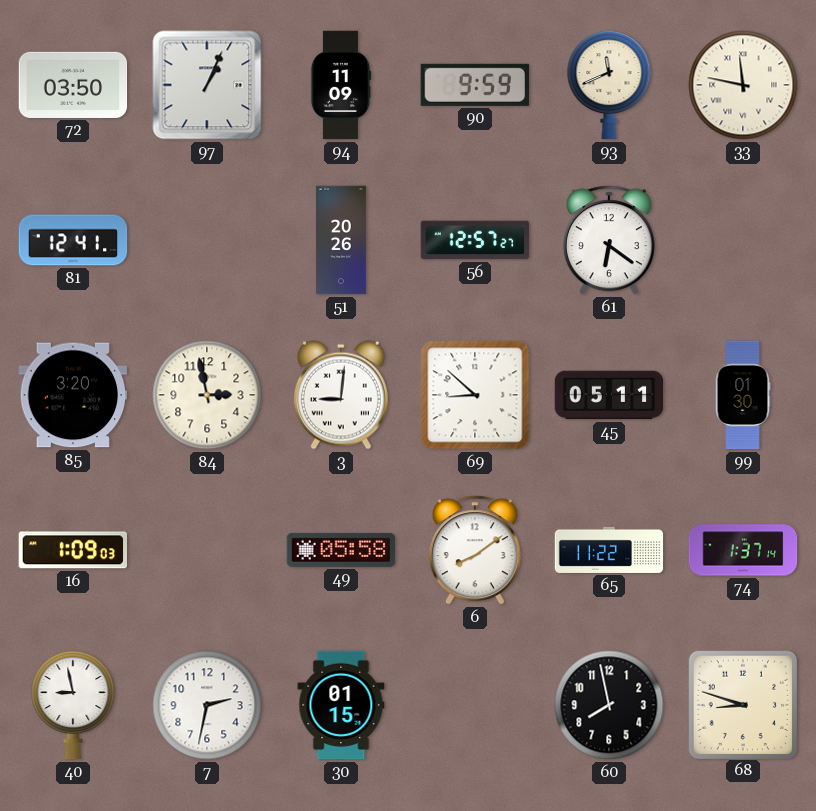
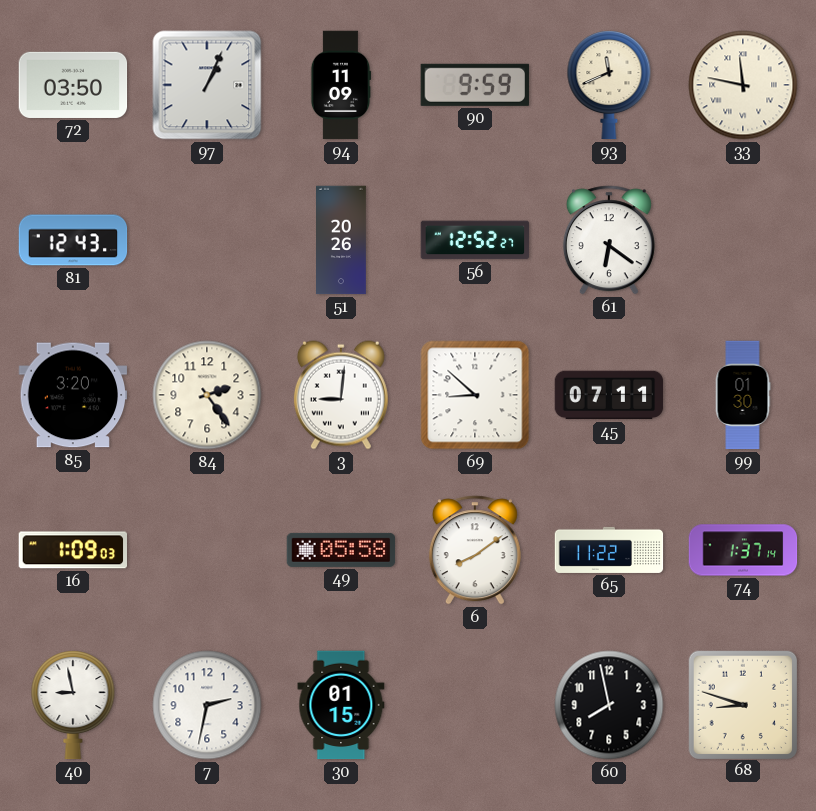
81: 12:41 -> 12:43
56: 12:57 -> 12:52
84: 2:58 -> 2:24
45: 05:11 -> 07:11
